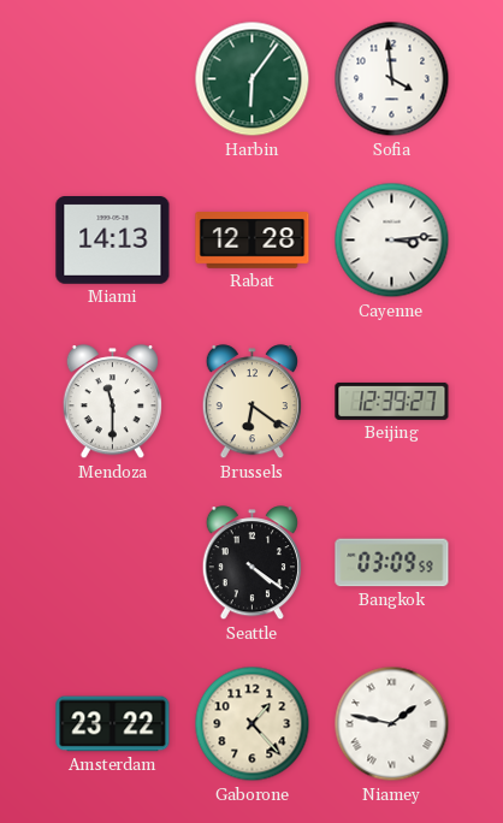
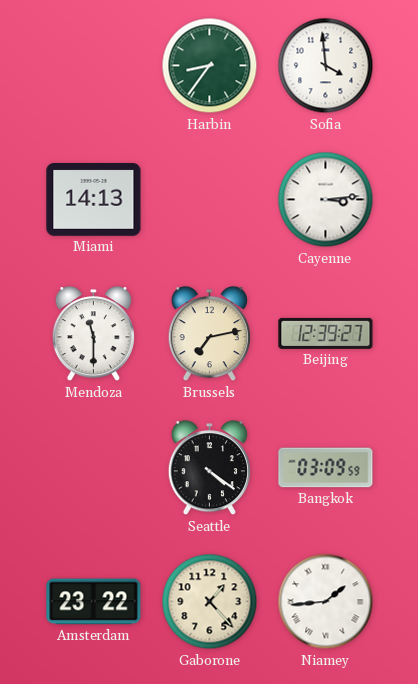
Harbin: 6:06 -> 8:36
Rabat: 12:28 -> none
Brussels: 6:21 -> 7:13
Niamey: 1:47 -> 1:44
